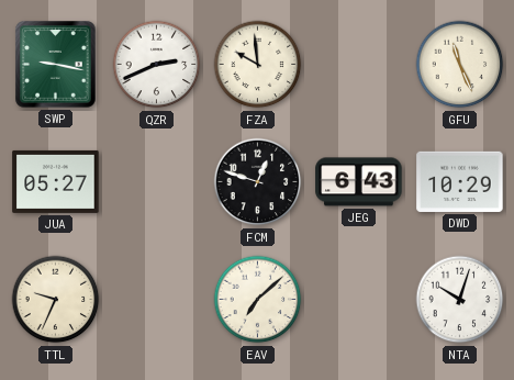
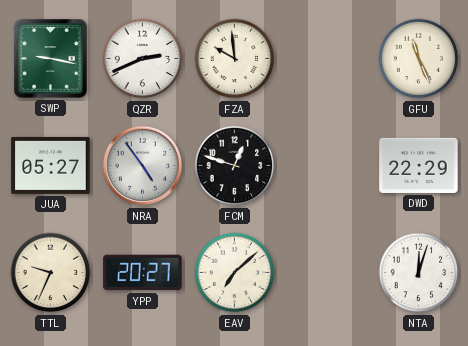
NRA: none -> 4:54
JEG: 6:43 -> none
DWD: 10:29 -> 22:29
YPP: none -> 20:27
NTA: 10:03 -> 12:03
